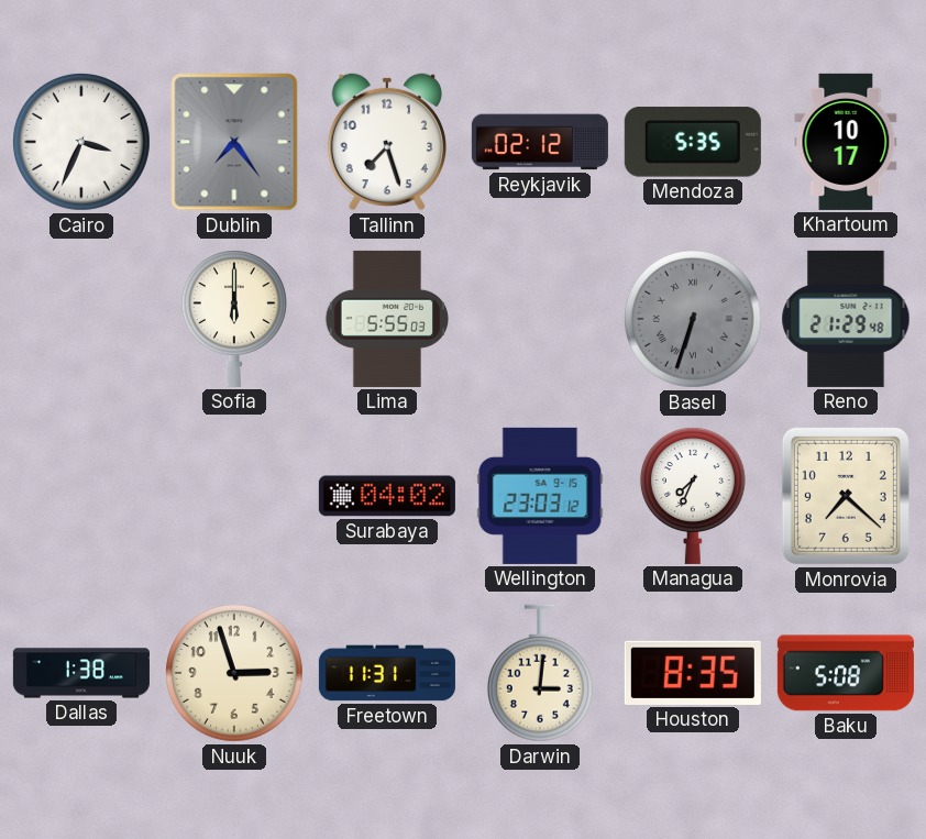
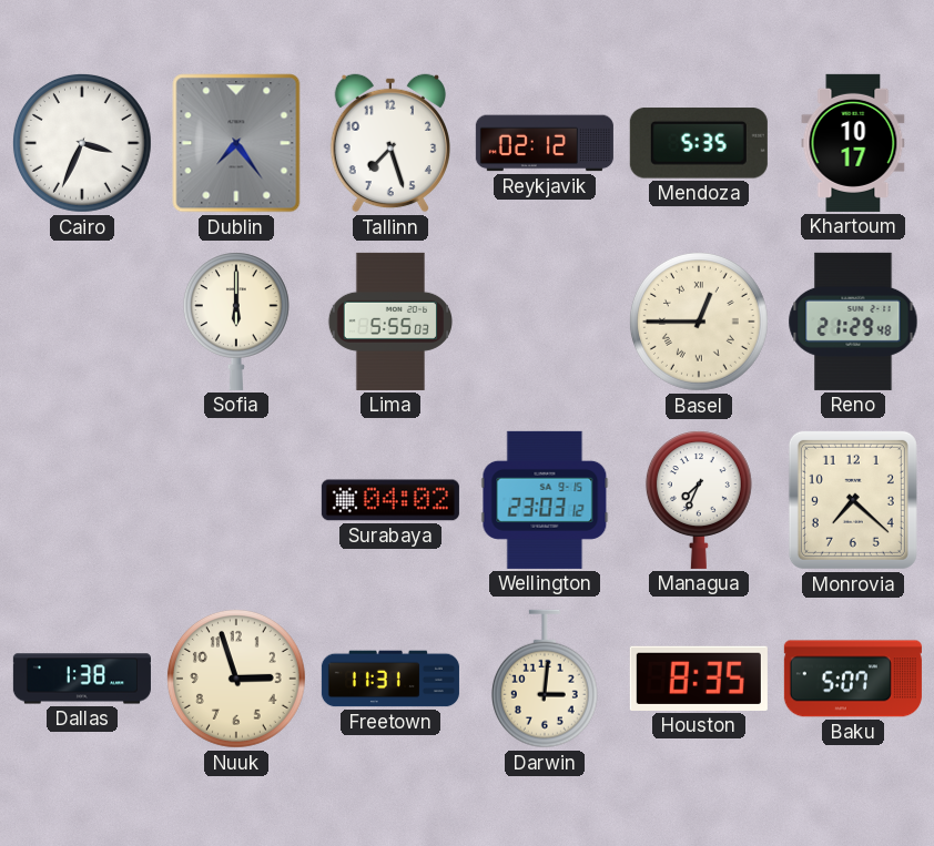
Basel: 6:33 -> 12:45
Basel dial: grey -> cream
Baku: 5:08 -> 5:07
